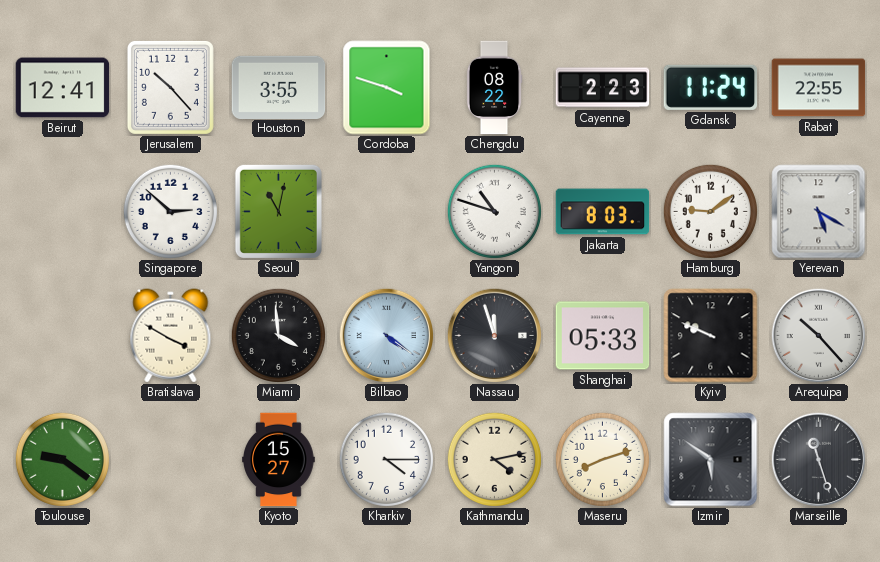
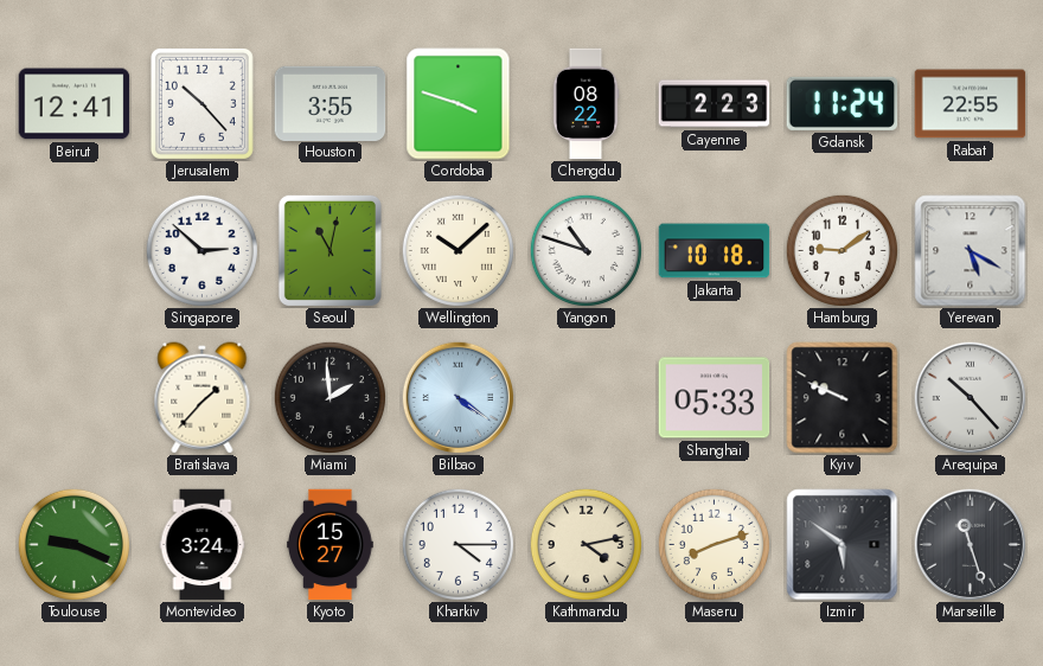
Wellington: none -> 10:08
Jakarta: 8:03 -> 10:18
Bratislava: 3:50 -> 1:37
Miami: 3:59 -> 1:59
Nassau: 11:57 -> none
Toulouse: 9:21 -> 9:19
Montevideo: none -> 3:24
